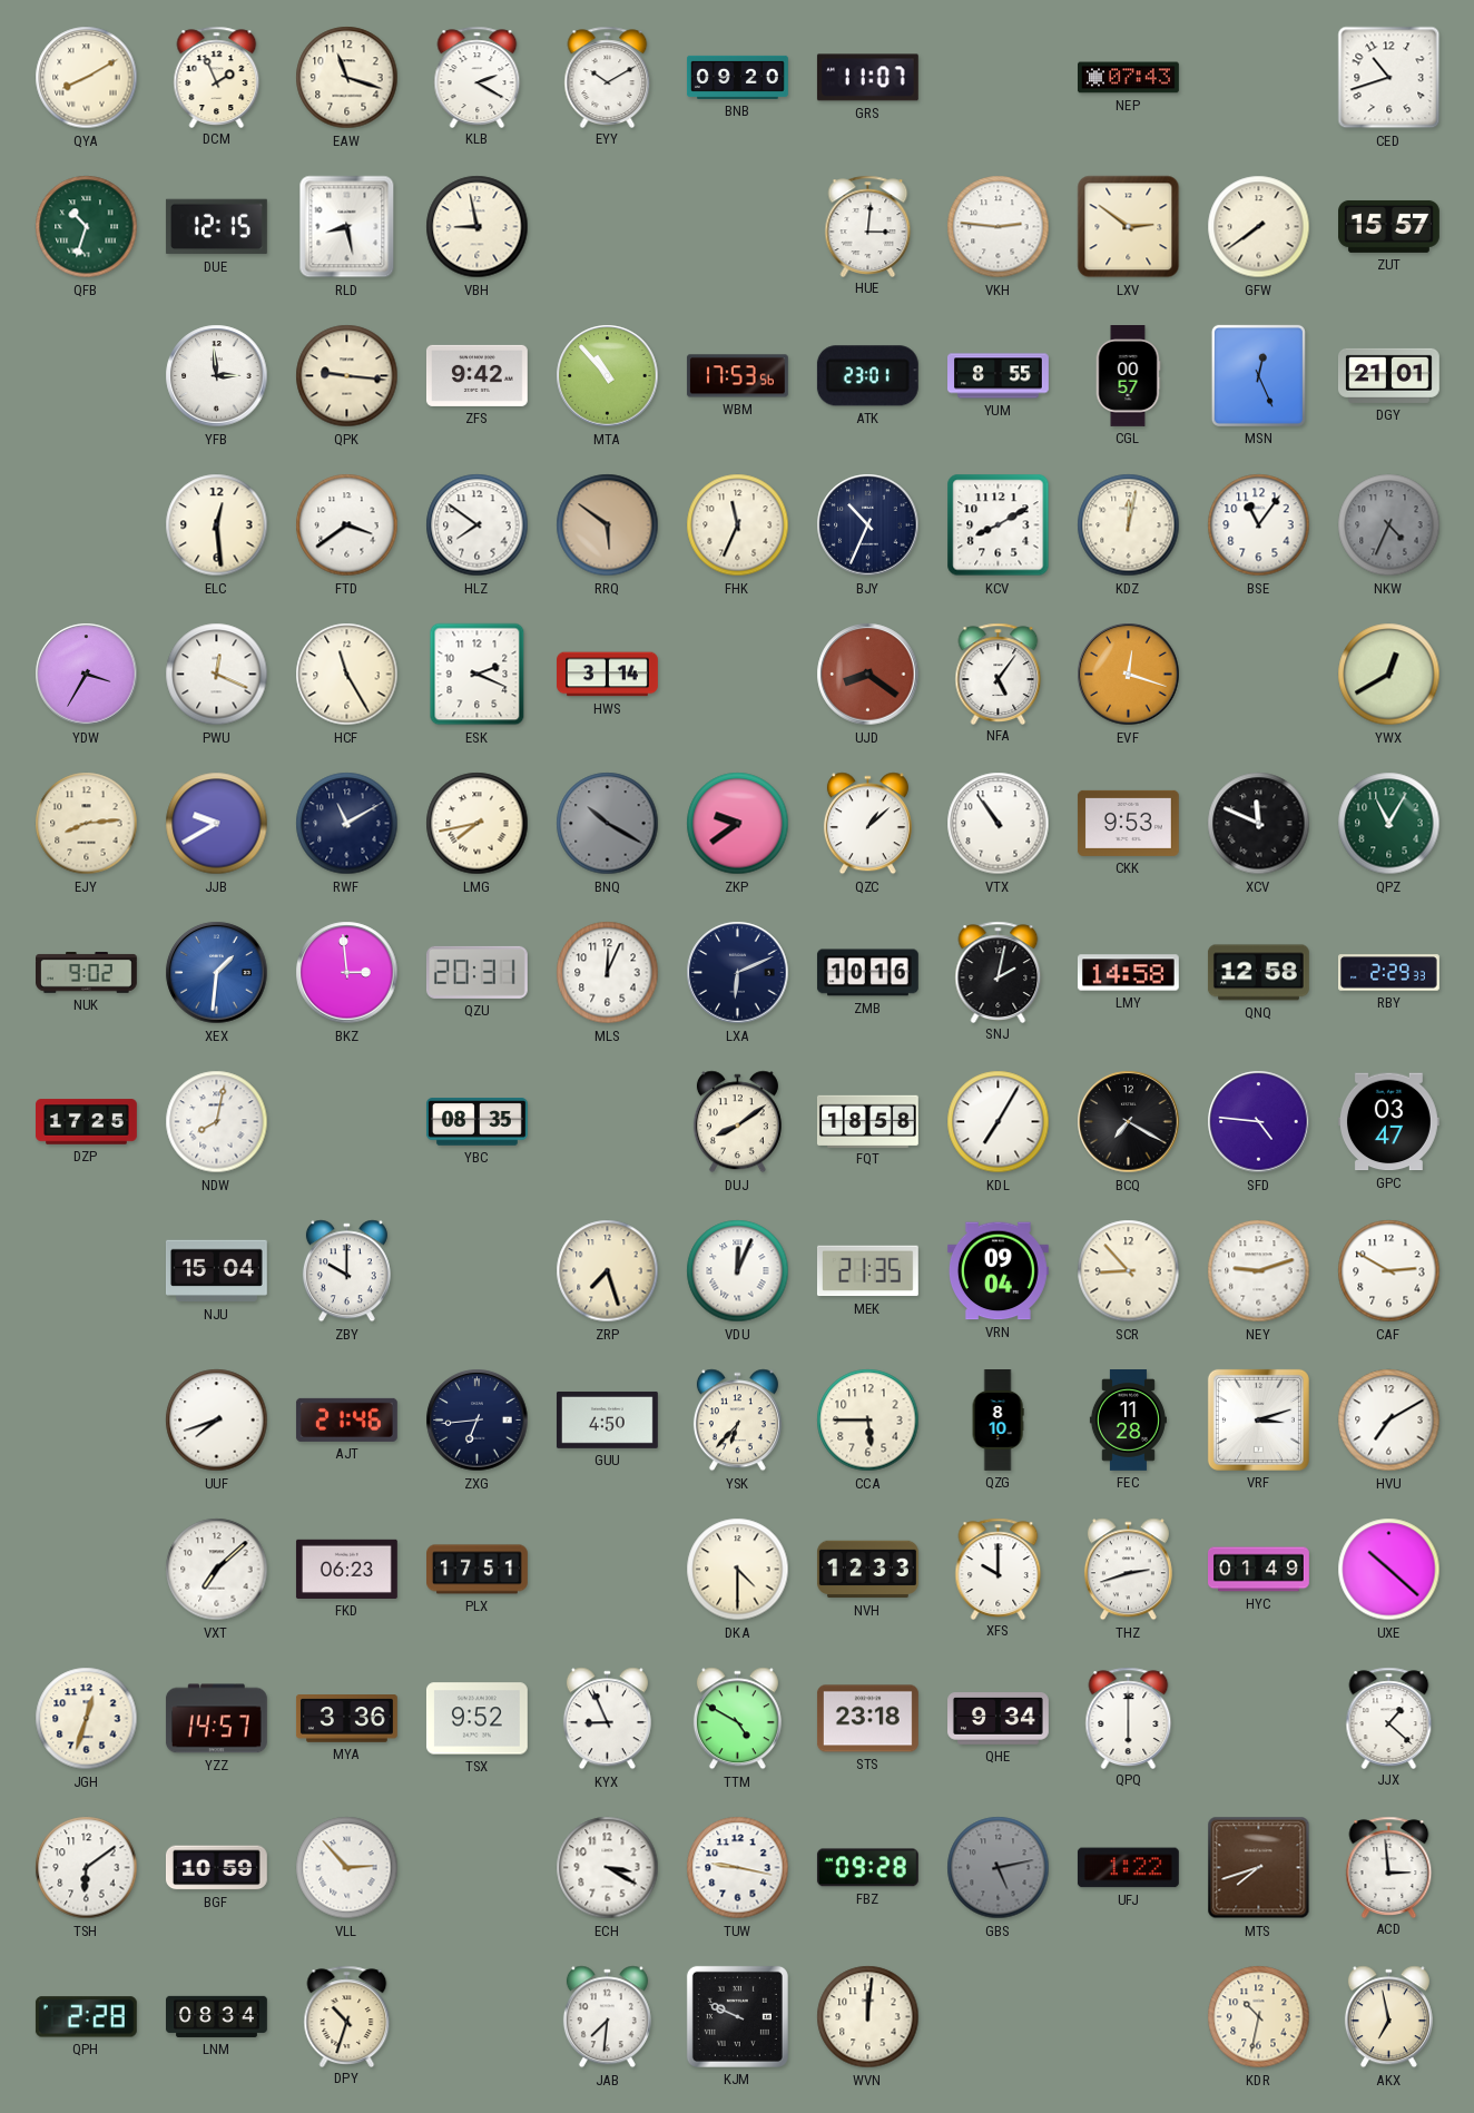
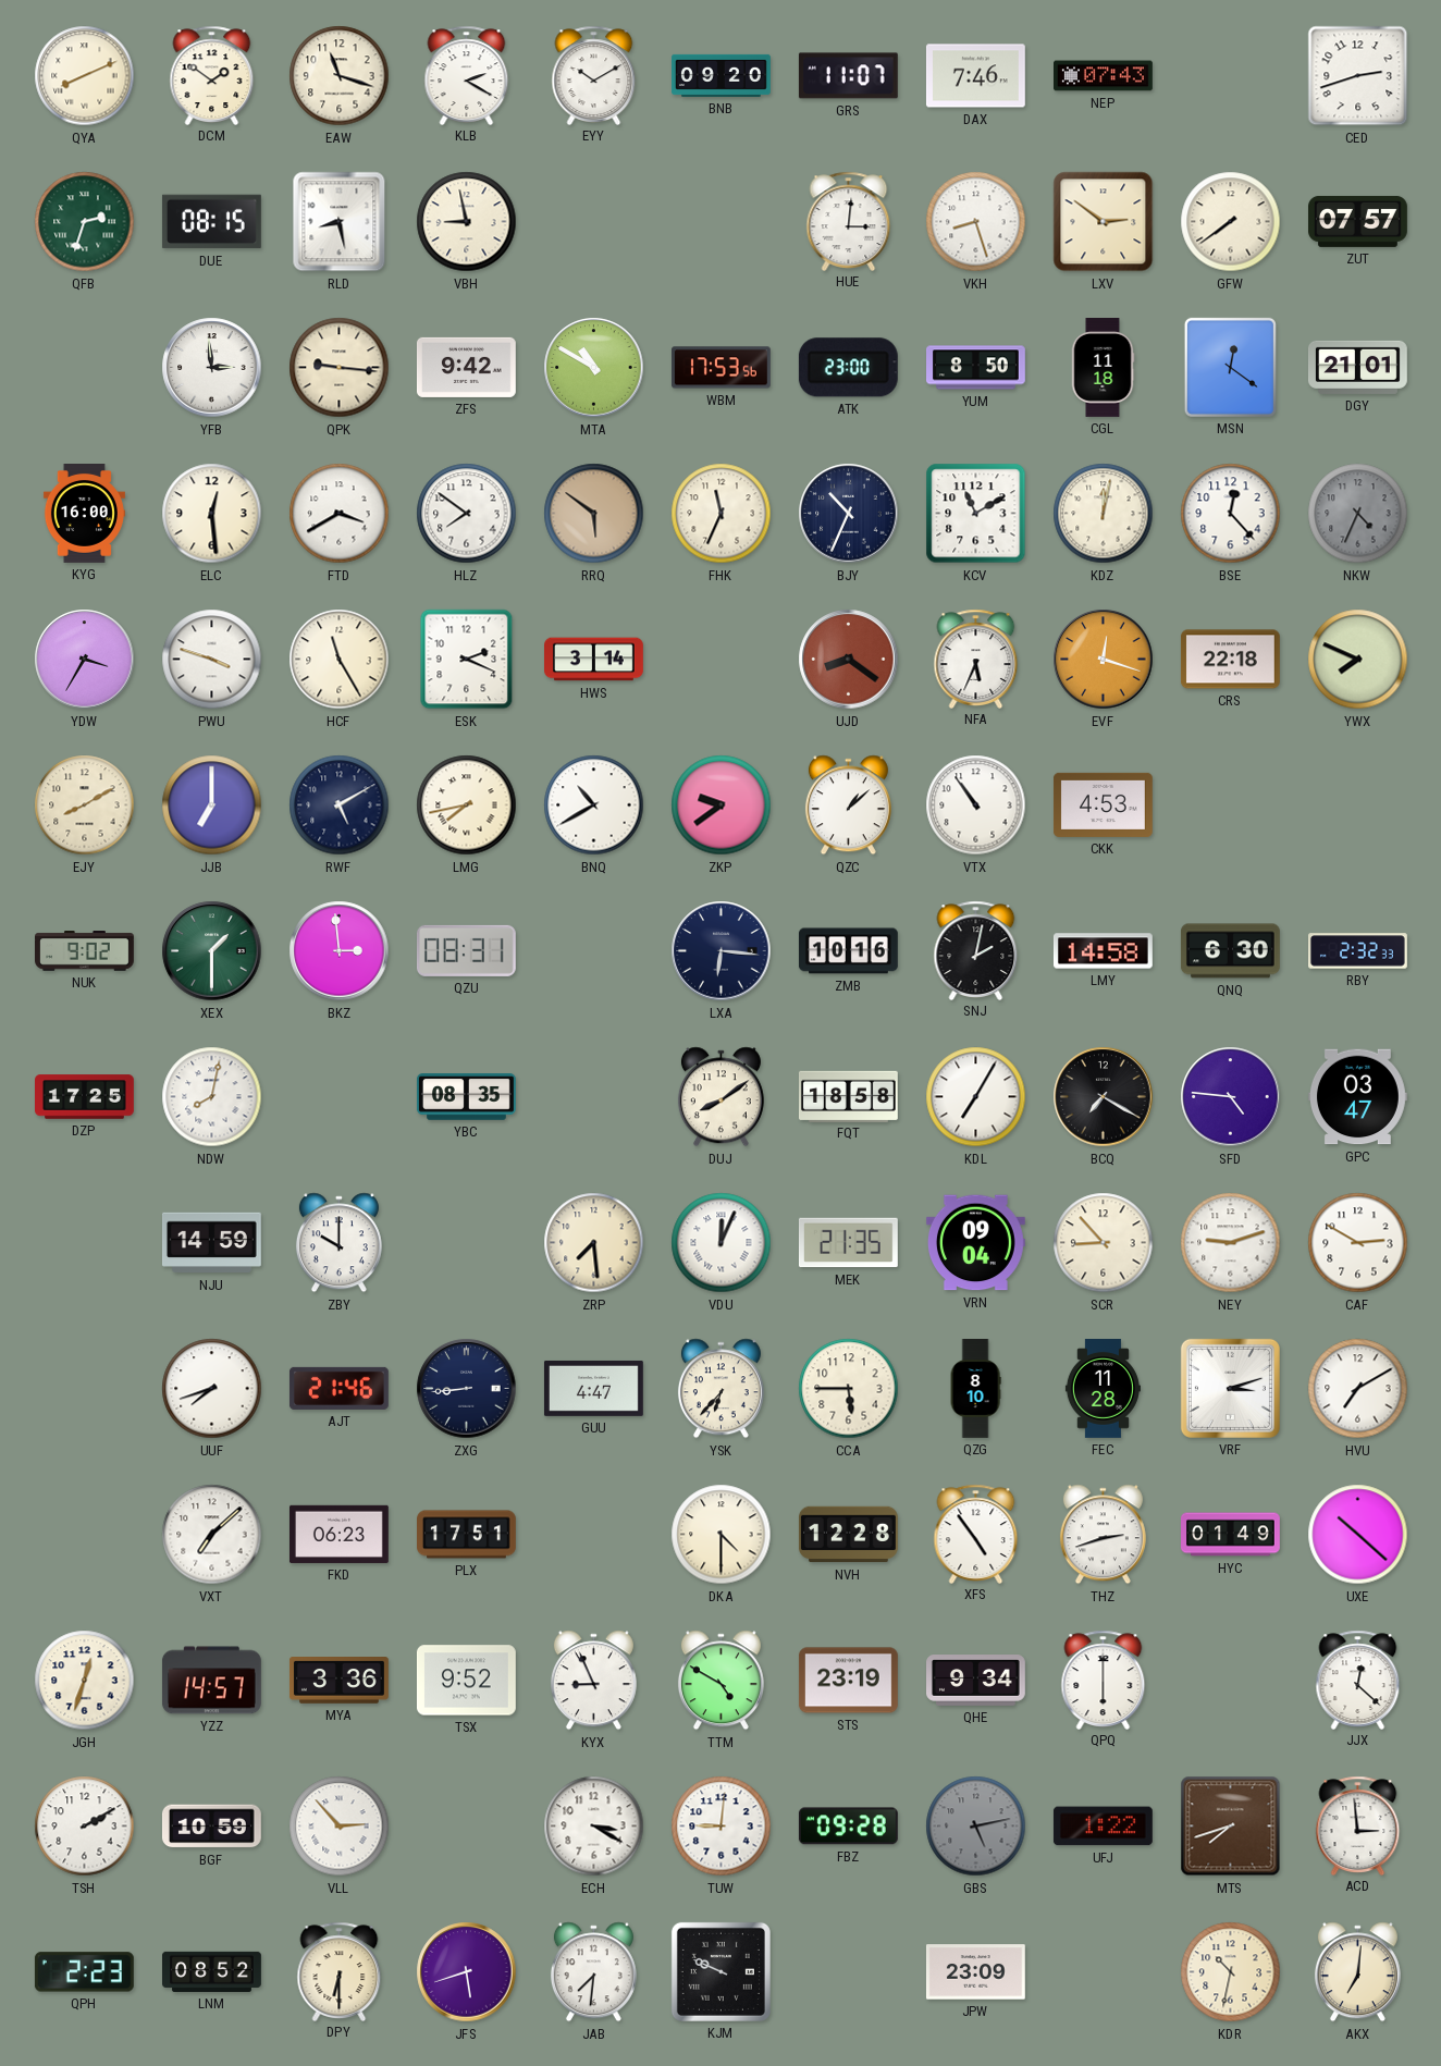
QYA: 8:10 -> 8:11
DCM: 1:56 -> 1:51
DAX: none -> 7:46
CED: 10:42 -> 2:42
QFB: 10:33 -> 2:33
DUE: 12:15 -> 08:15
VKH: 2:46 -> 8:27
ZUT: 15:57 -> 07:57
MTA: 10:53 -> 10:50
ATK: 23:01 -> 23:00
YUM: 8:55 -> 8:50
CGL: 00:57 -> 11:18
MSN: 12:26 -> 12:21
KYG: none -> 16:00
FTD: 3:39 -> 3:40
KCV: 8:10 -> 11:10
BSE: 11:06 -> 12:23
PWU: 12:19 -> 3:48
NFA: 5:06 -> 5:34
CRS: none -> 22:18
YWX: 12:40 -> 7:49
EJY: 8:14 -> 8:10
JJB: 9:40 -> 7:00
RWF: 11:10 -> 5:10
BNQ: 10:20 -> 10:40
BNQ dial: grey -> white
CKK: 9:53 -> 4:53
XCV: 11:49 -> none
QPZ: 11:05 -> none
XEX: 1:31 -> 1:30
XEX dial: blue -> green
QZU: 20:31 -> 08:31
MLS: 12:04 -> none
LXA: 6:11 -> 6:16
QNQ: 12:58 -> 6:30
RBY: 2:29 -> 2:32
NJU: 15:04 -> 14:59
ZRP: 7:27 -> 7:29
ZXG: 6:44 -> 8:44
GUU: 4:50 -> 4:47
NVH: 12:33 -> 12:28
XFS: 10:00 -> 4:54
STS: 23:18 -> 23:19
JJX: 1:22 -> 12:22
TSH: 6:09 -> 2:10
TUW: 9:17 -> 9:01
QPH: 2:28 -> 2:23
LNM: 08:34 -> 08:52
DPY: 10:33 -> 6:30
JFS: none -> 5:42
WVN: 12:01 -> none
JPW: none -> 23:09
AKX: 6:58 -> 7:01
